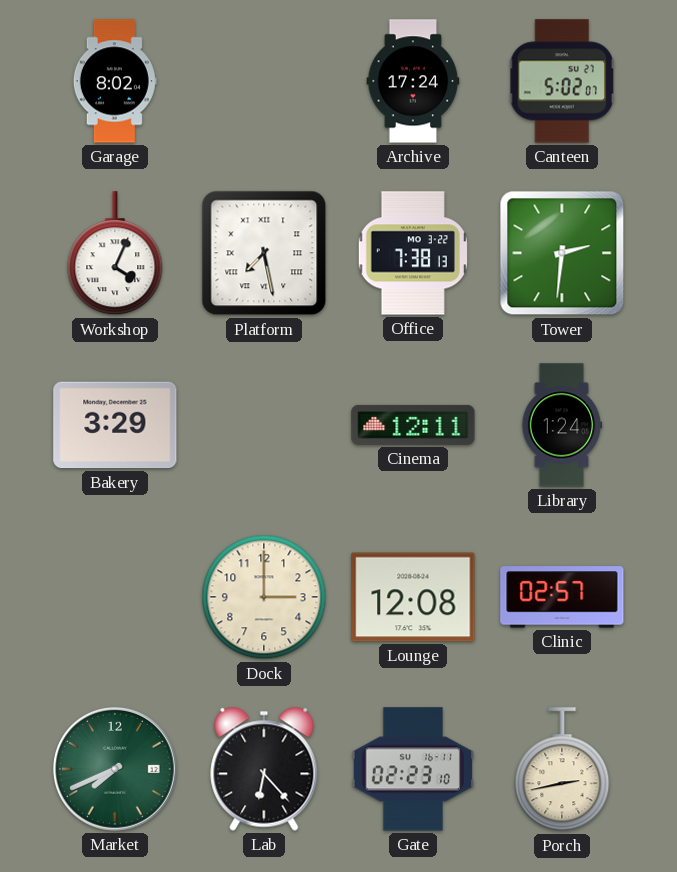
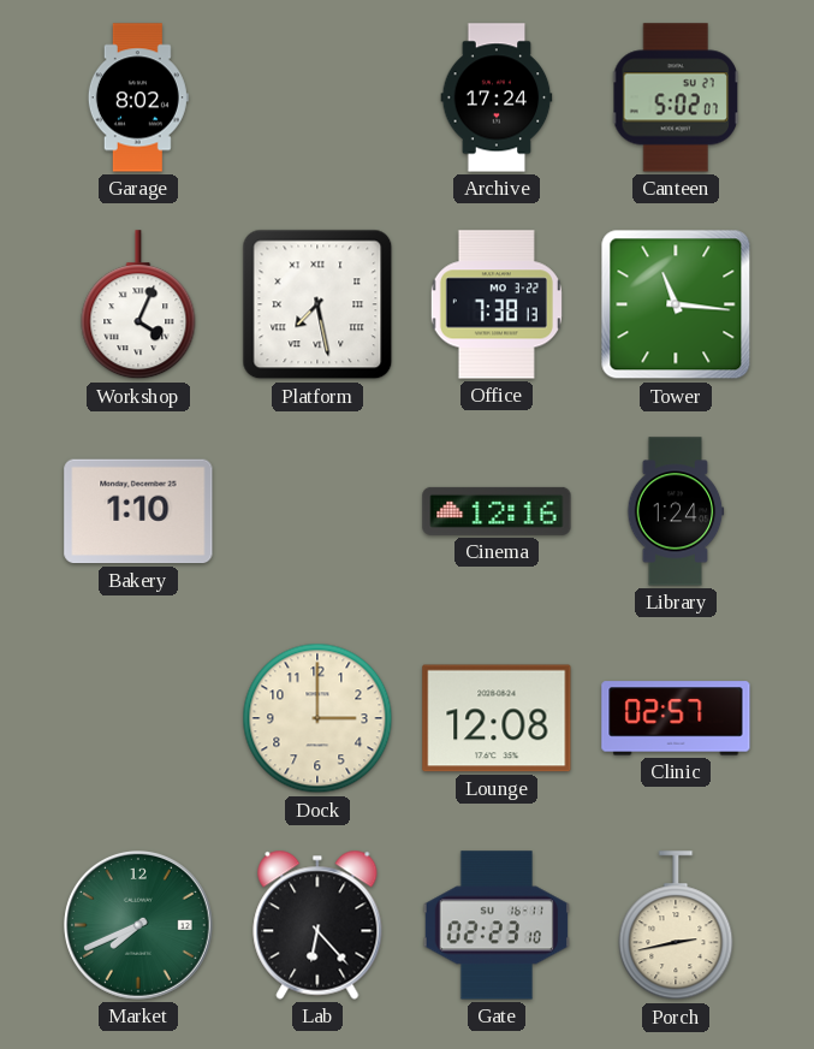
Tower: 2:31 -> 11:16
Bakery: 3:29 -> 1:10
Cinema: 12:11 -> 12:16
